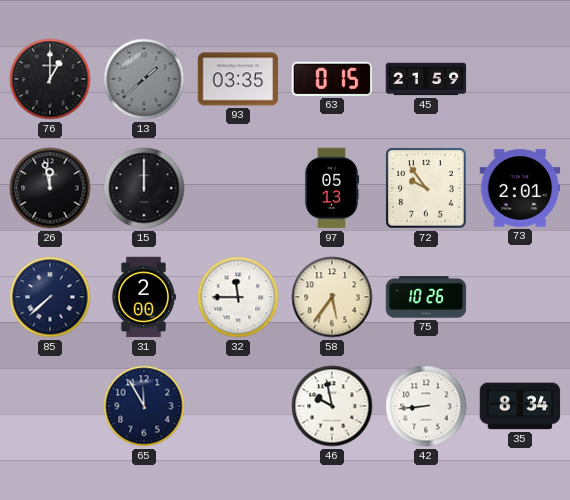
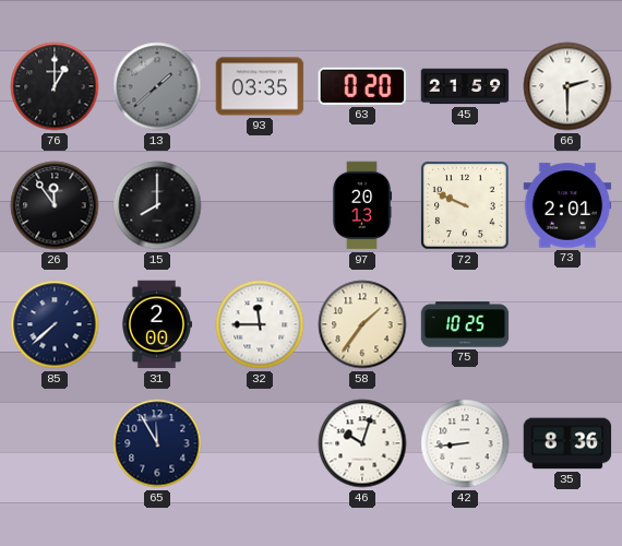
63: 0:15 -> 0:20
66: none -> 2:30
26: 11:58 -> 11:54
15: 12:00 -> 8:00
97: 05:13 -> 20:13
72: 9:54 -> 9:49
58: 5:36 -> 1:36
75: 10:26 -> 10:25
46: 9:58 -> 10:03
35: 8:34 -> 8:36
